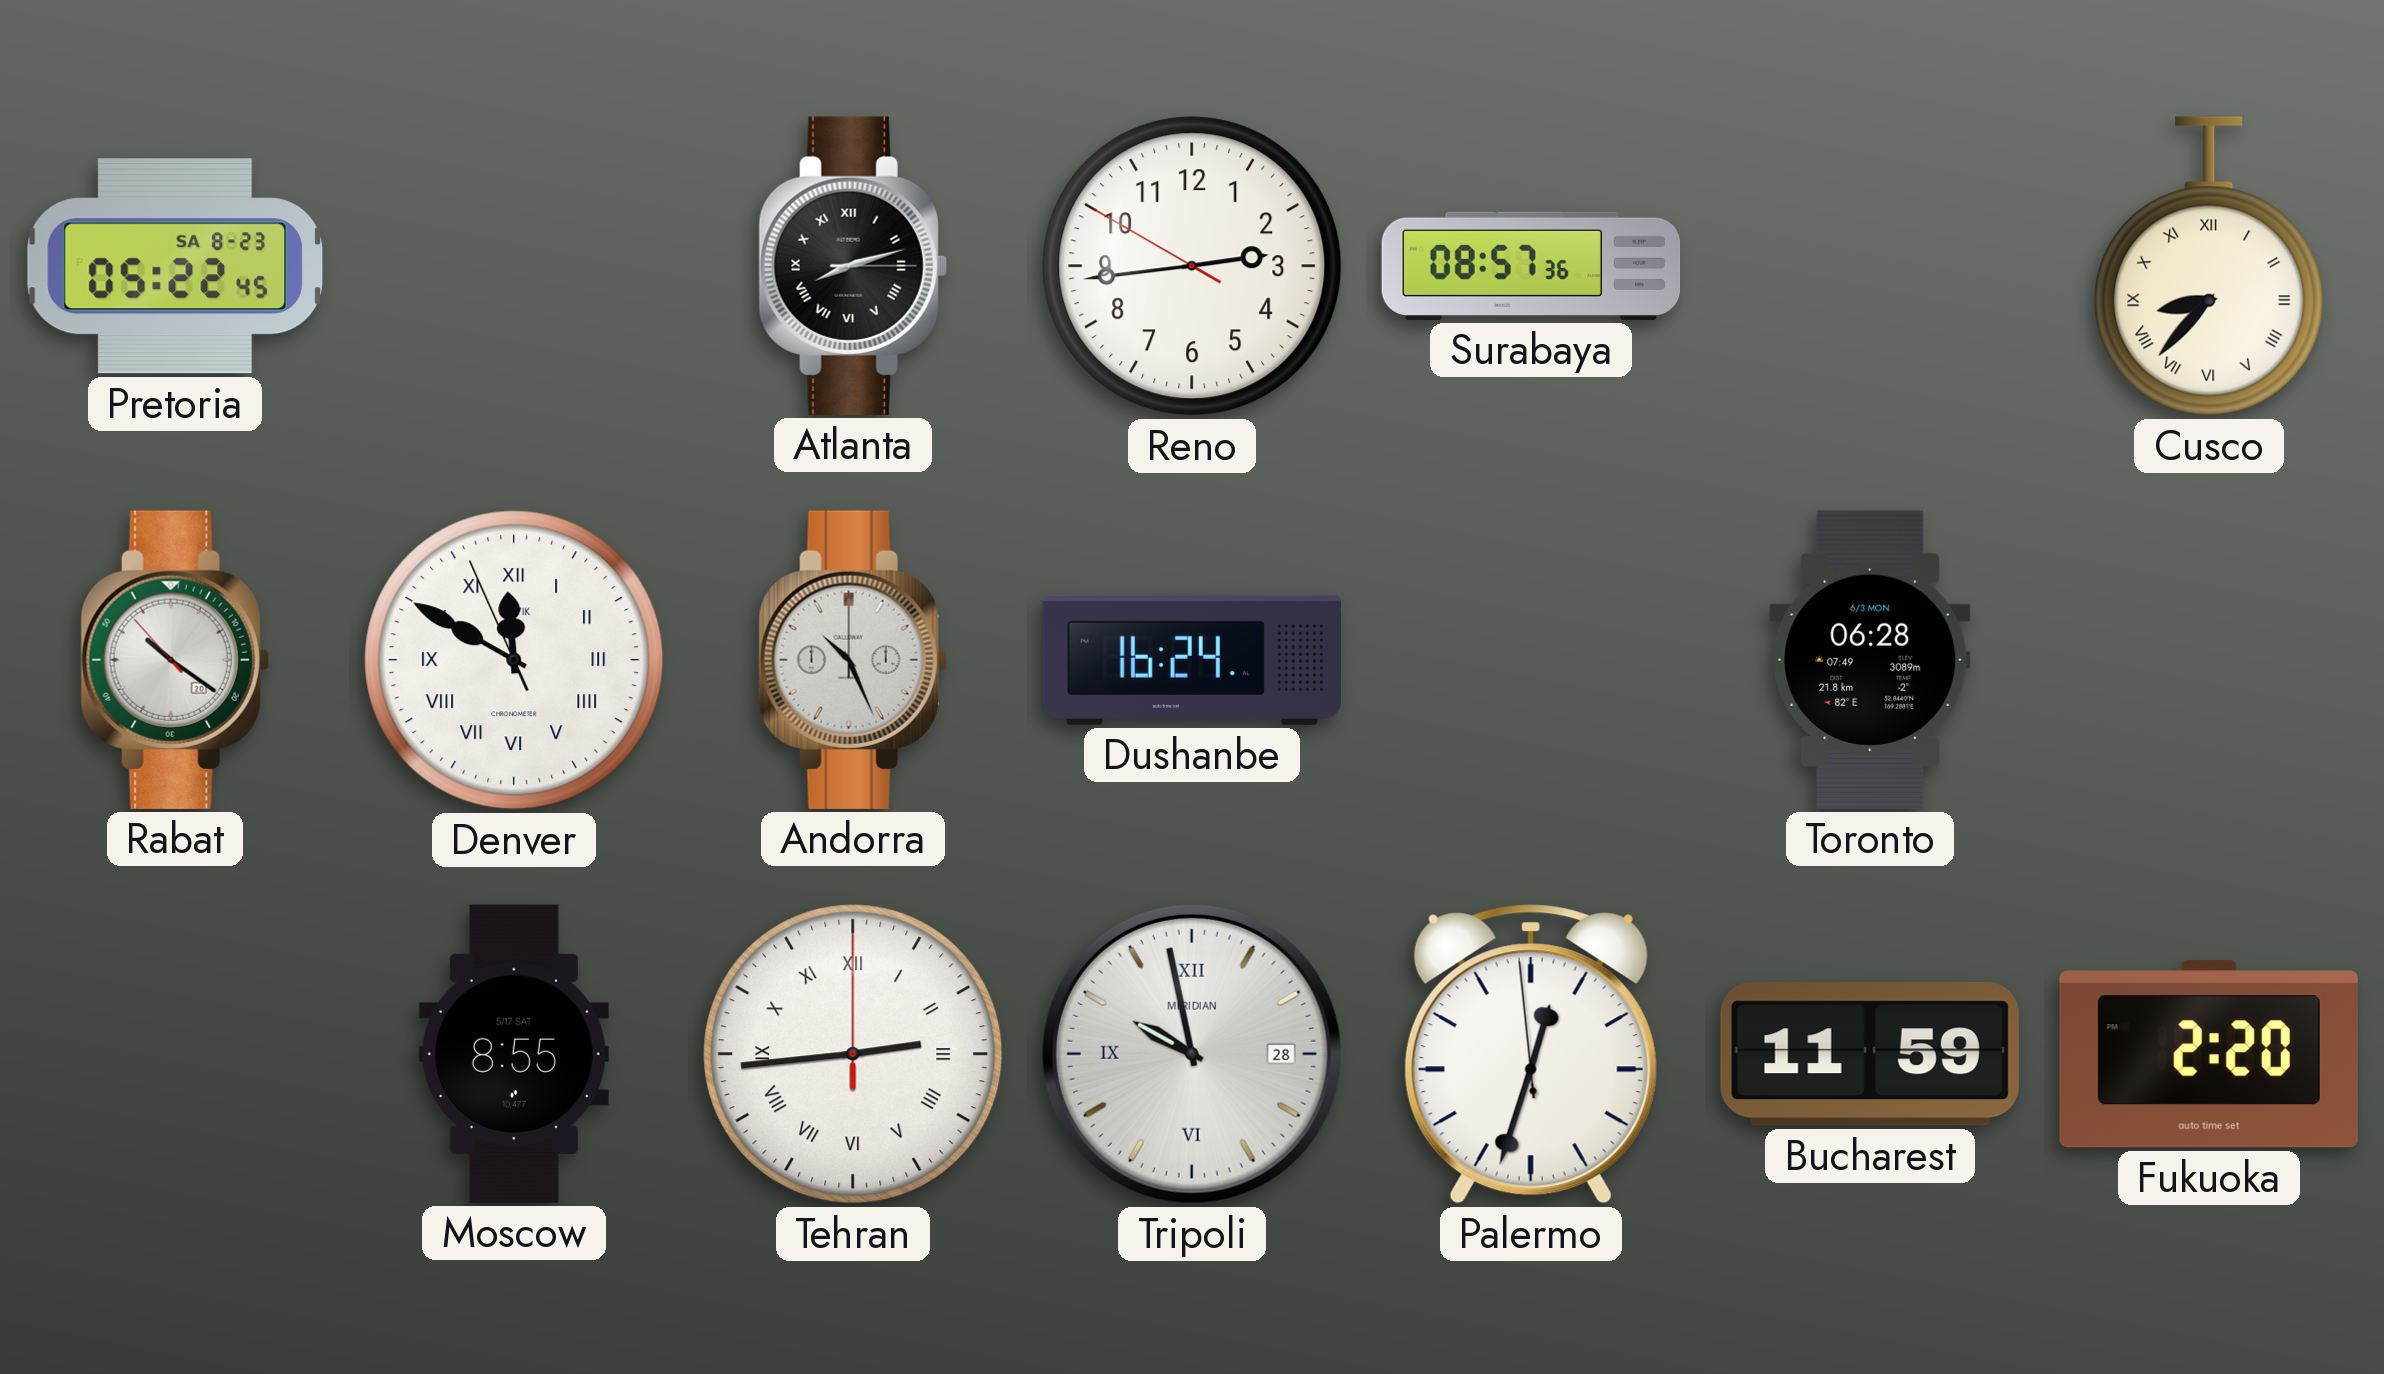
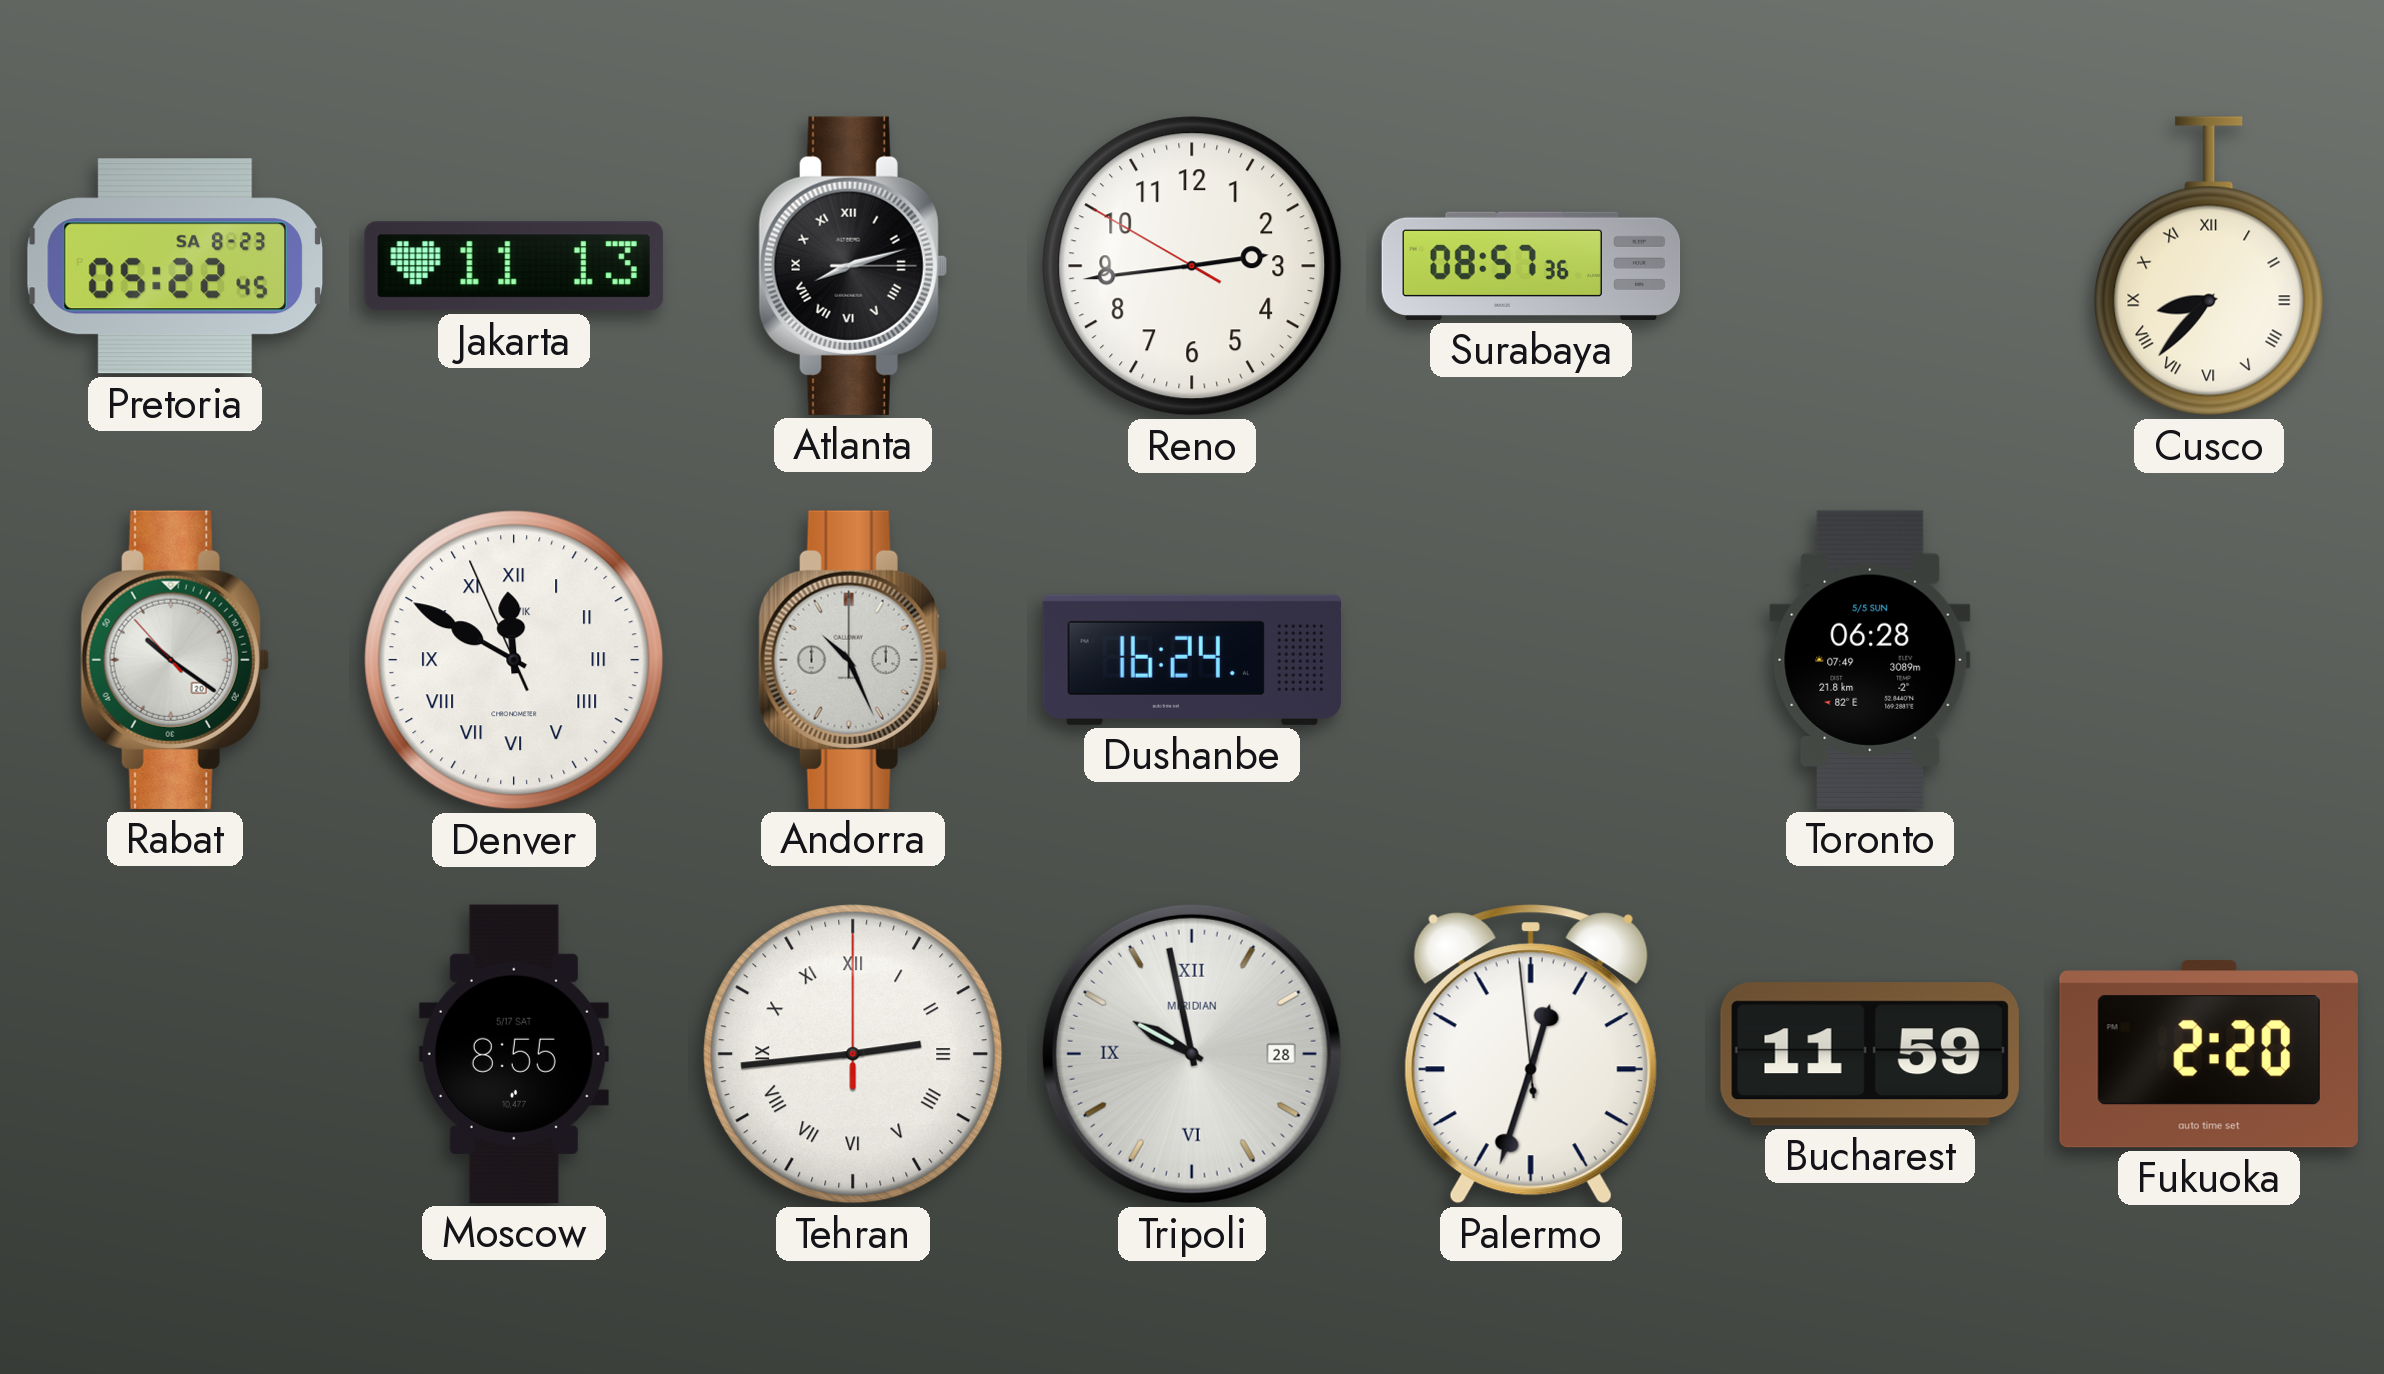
Jakarta: none -> 11:13
Toronto date: 6/3 MON -> 5/5 SUN
